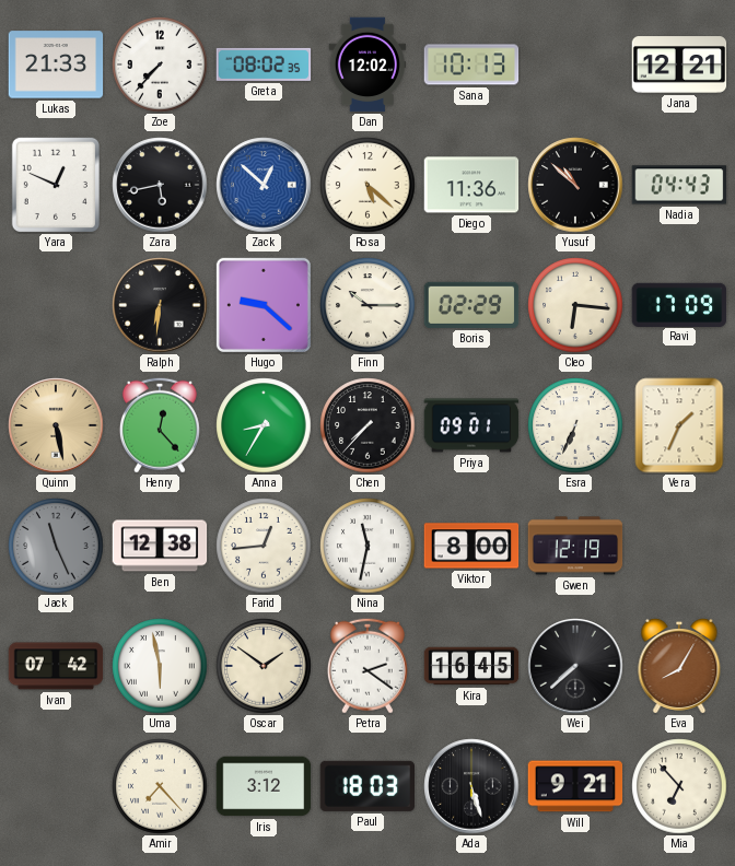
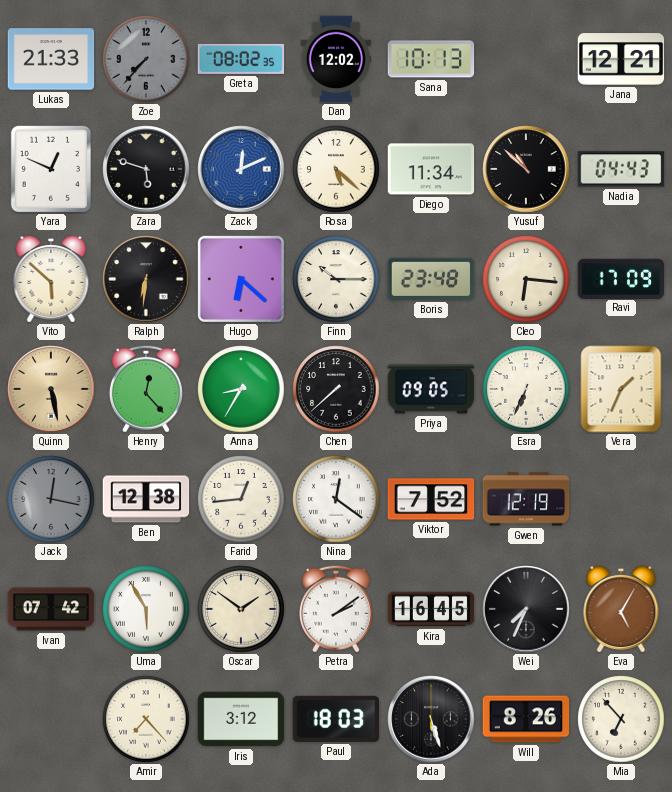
Zoe dial: white -> grey
Zara: 5:43 -> 5:48
Zack: 12:52 -> 12:11
Diego: 11:36 -> 11:34
Vito: none -> 5:52
Hugo: 9:22 -> 6:22
Boris: 02:29 -> 23:48
Chen: 7:37 -> 7:38
Priya: 09:01 -> 09:05
Jack: 11:26 -> 12:17
Nina: 11:32 -> 12:21
Viktor: 8:00 -> 7:52
Uma: 5:58 -> 5:55
Petra: 2:21 -> 2:09
Wei: 7:38 -> 7:34
Eva: 8:05 -> 5:05
Will: 9:21 -> 8:26
